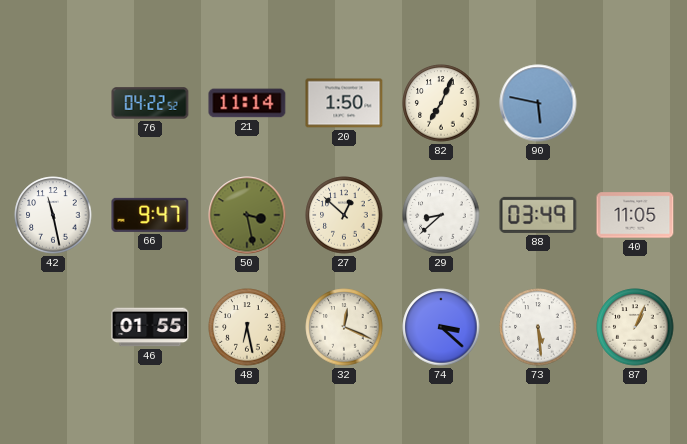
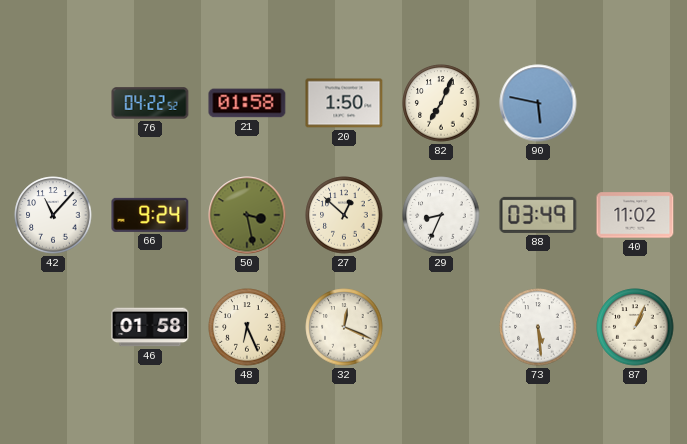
21: 11:14 -> 01:58
42: 11:28 -> 11:07
66: 9:47 -> 9:24
29: 8:38 -> 8:34
40: 11:05 -> 11:02
46: 01:55 -> 01:58
48: 6:28 -> 6:26
74: 3:22 -> none
